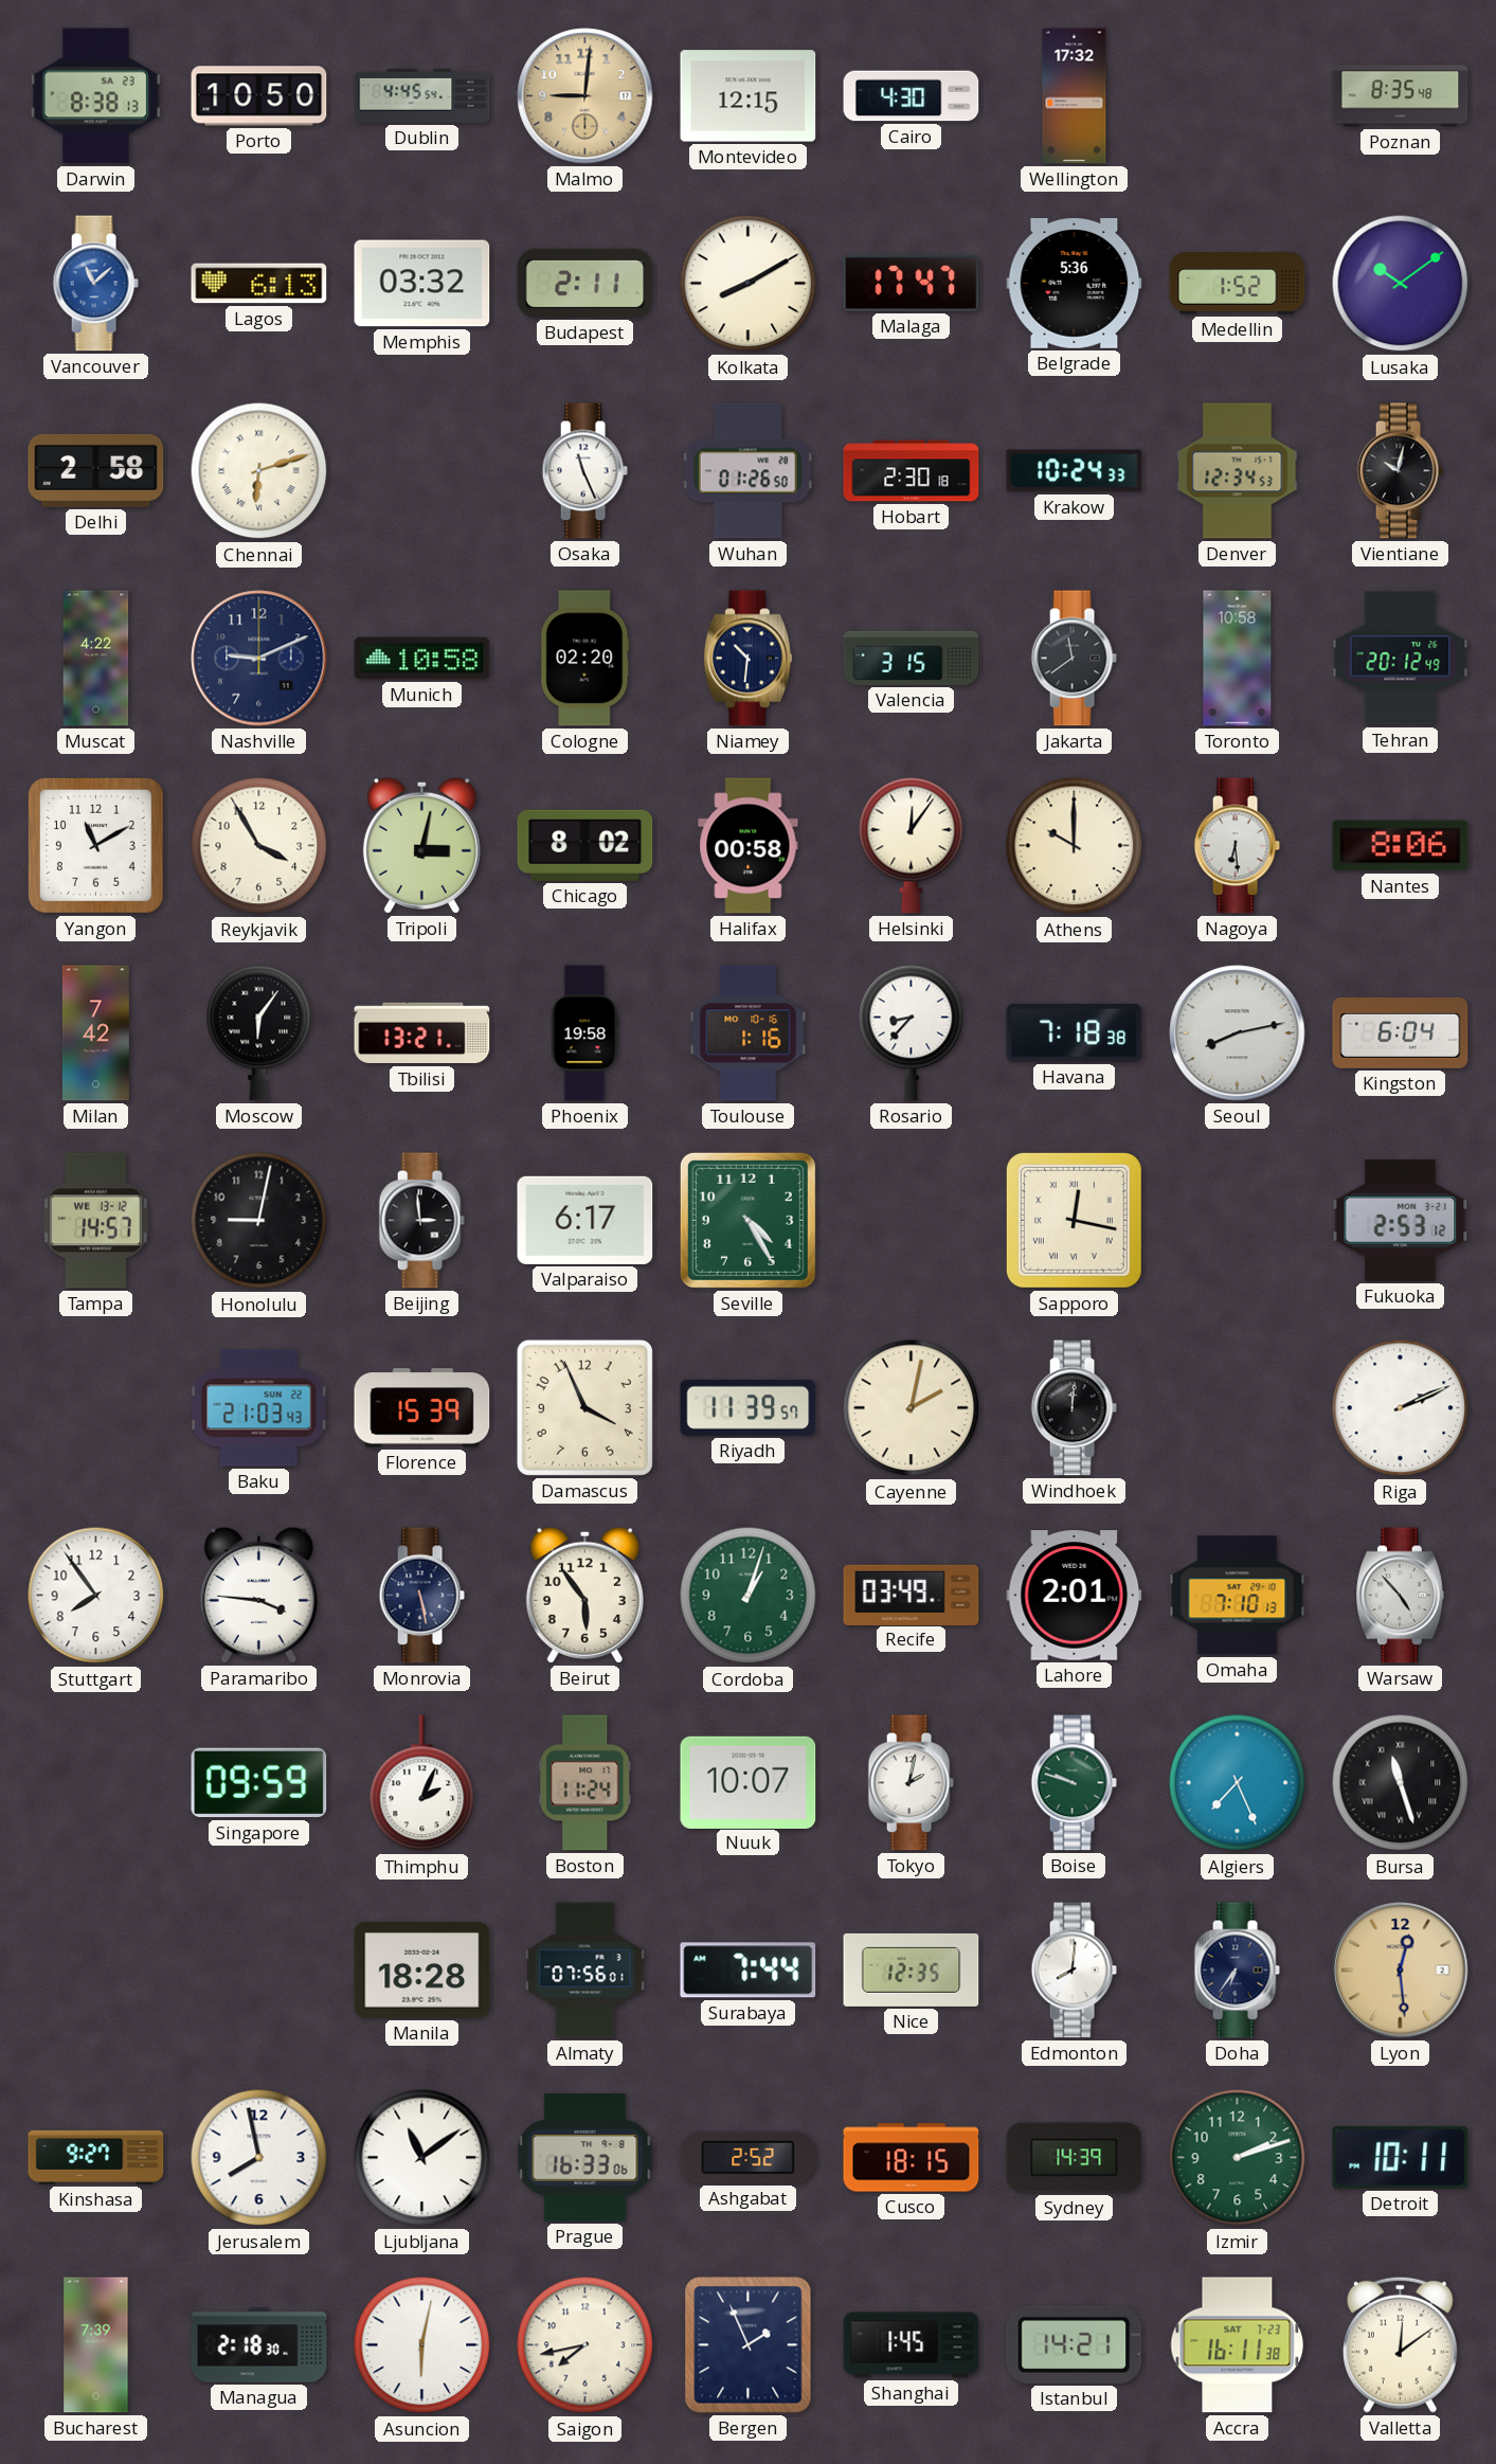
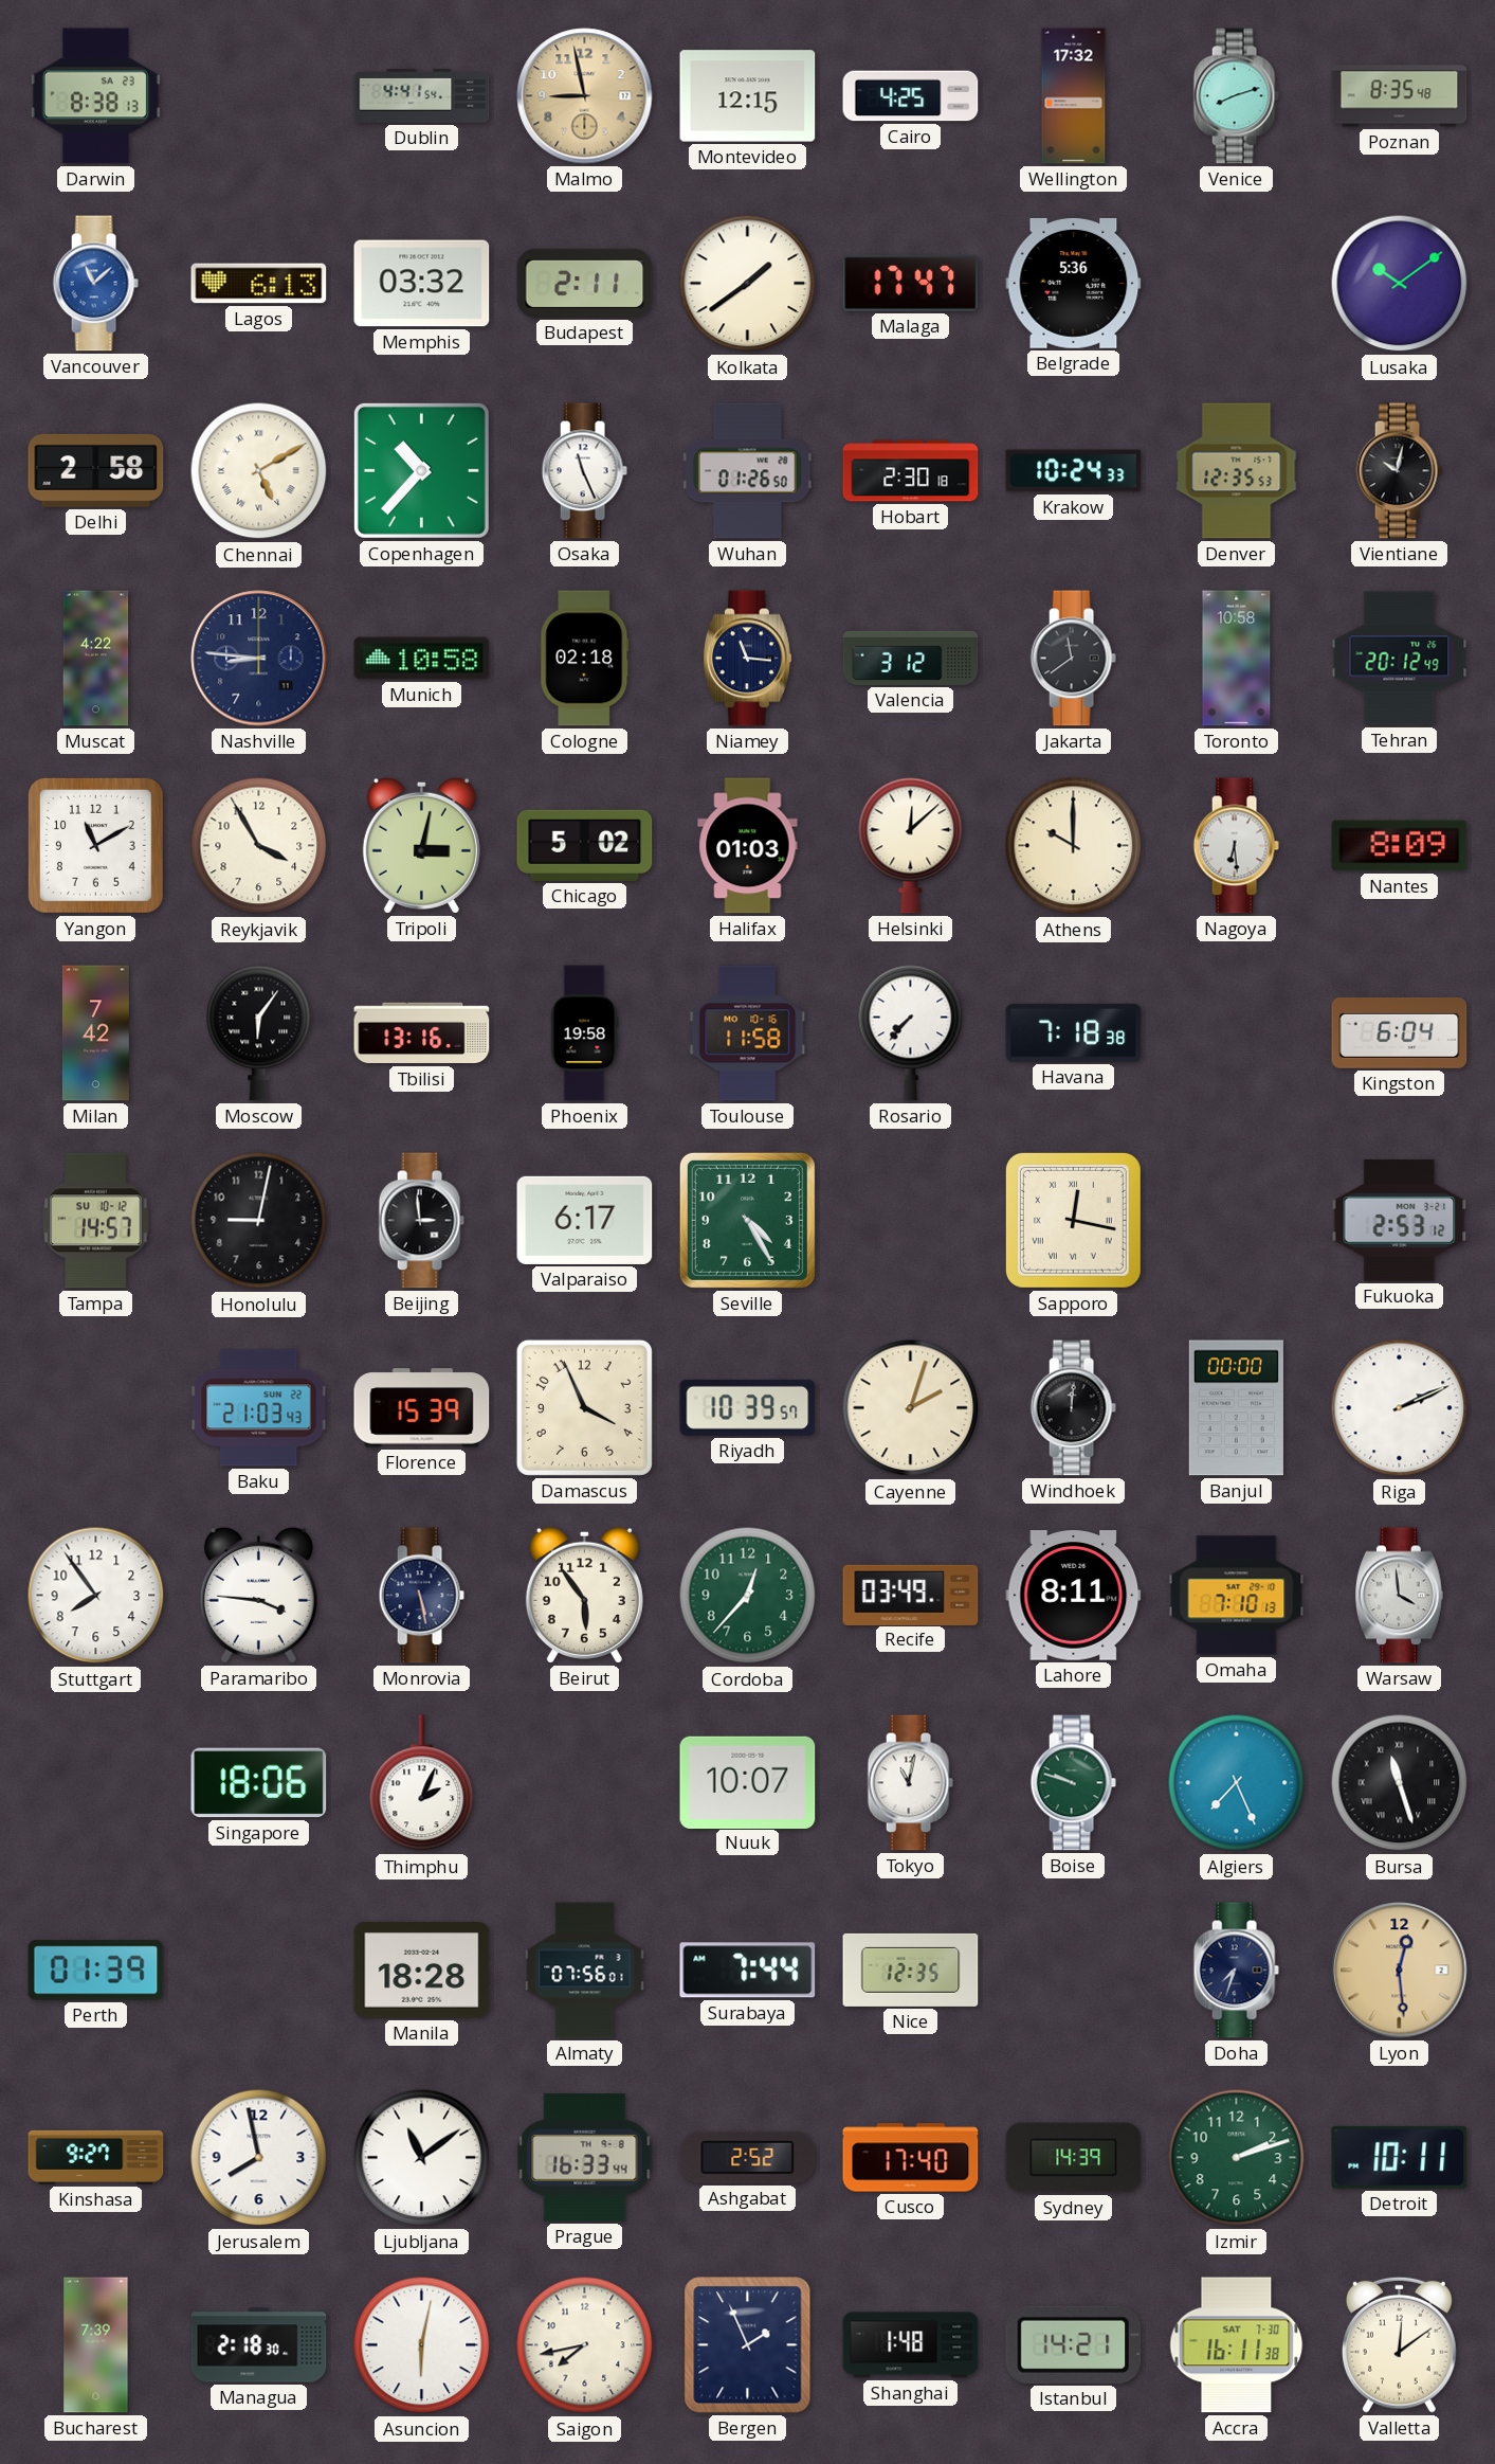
Porto: 10:50 -> none
Dublin: 4:45 -> 4:41
Malmo: 9:01 -> 8:58
Cairo: 4:30 -> 4:25
Venice: none -> 8:12
Kolkata: 8:10 -> 1:39
Medellin: 1:52 -> none
Chennai: 6:12 -> 5:10
Copenhagen: none -> 10:37
Denver: 12:34 -> 12:35
Nashville: 9:11 -> 8:46
Cologne: 02:20 -> 02:18
Niamey: 10:31 -> 11:16
Valencia: 3:15 -> 3:12
Chicago: 8:02 -> 5:02
Halifax: 00:58 -> 01:03
Helsinki: 12:06 -> 12:08
Nantes: 8:06 -> 8:09
Tbilisi: 13:21 -> 13:16
Toulouse: 1:16 -> 11:58
Rosario: 8:37 -> 7:37
Seoul: 8:13 -> none
Tampa date: WE 13-12 -> SU 10-12
Riyadh: 11:39 -> 10:39
Cayenne: 2:02 -> 2:03
Banjul: none -> 00:00
Cordoba: 1:03 -> 12:37
Lahore: 2:01 -> 8:11
Warsaw: 4:53 -> 3:59
Singapore: 09:59 -> 18:06
Boston: 11:24 -> none
Tokyo: 2:02 -> 11:02
Perth: none -> 01:39
Edmonton: 8:01 -> none
Doha: 6:36 -> 7:33
Prague: 16:33:06 -> 16:33:44
Cusco: 18:15 -> 17:40
Shanghai: 1:45 -> 1:48
Accra date: SAT 7-23 -> SAT 7-30
